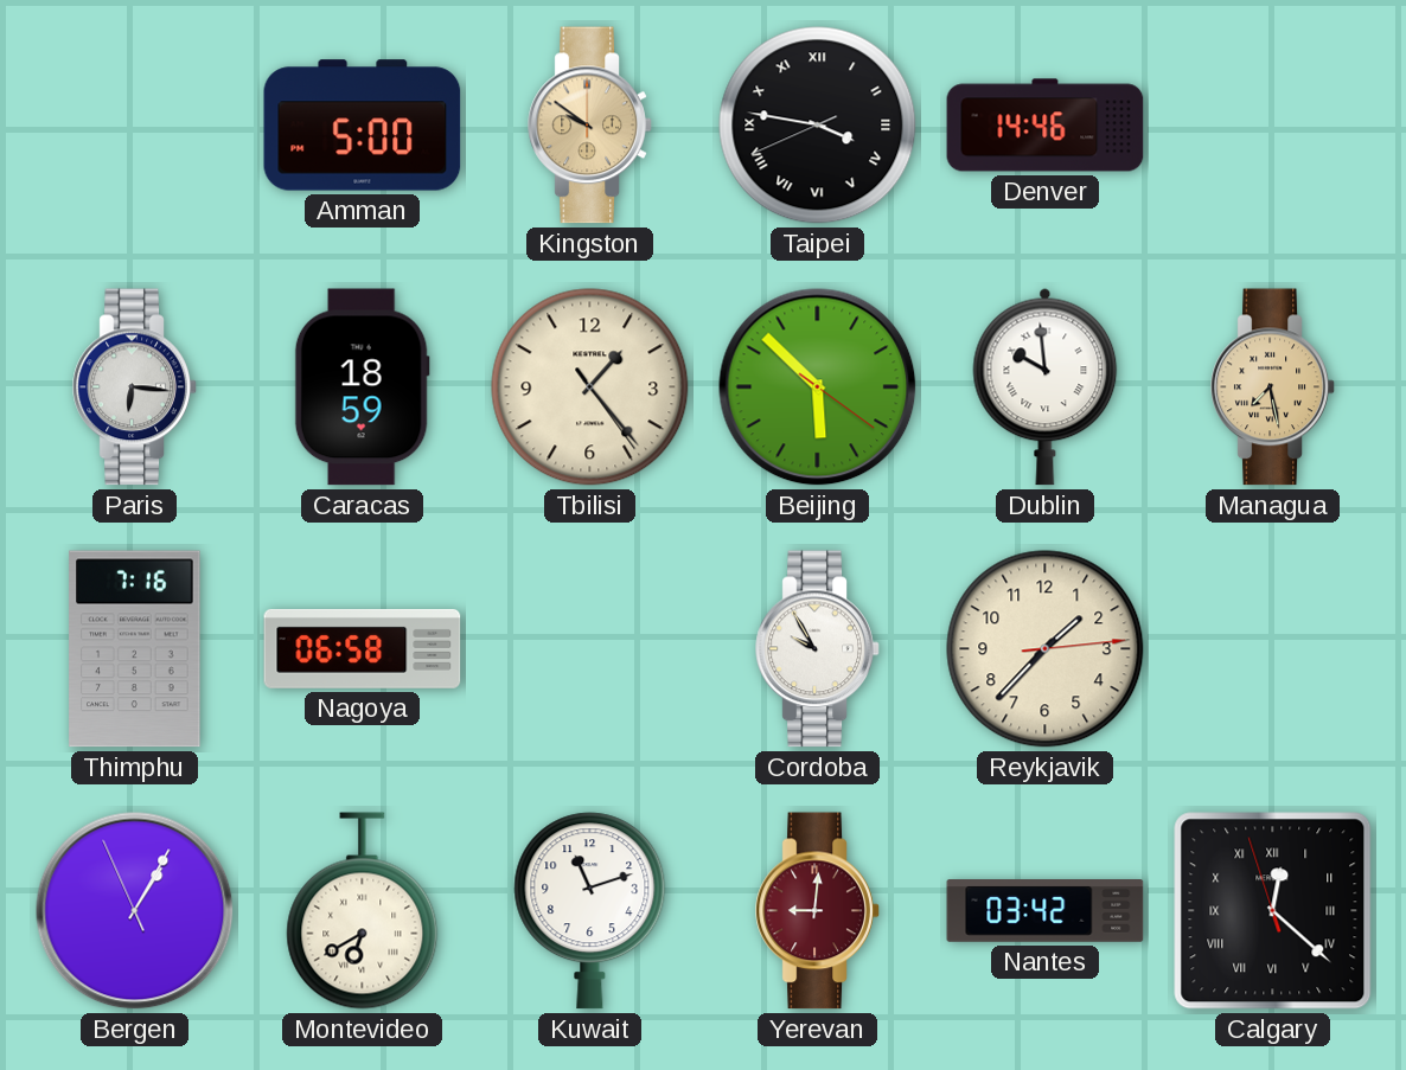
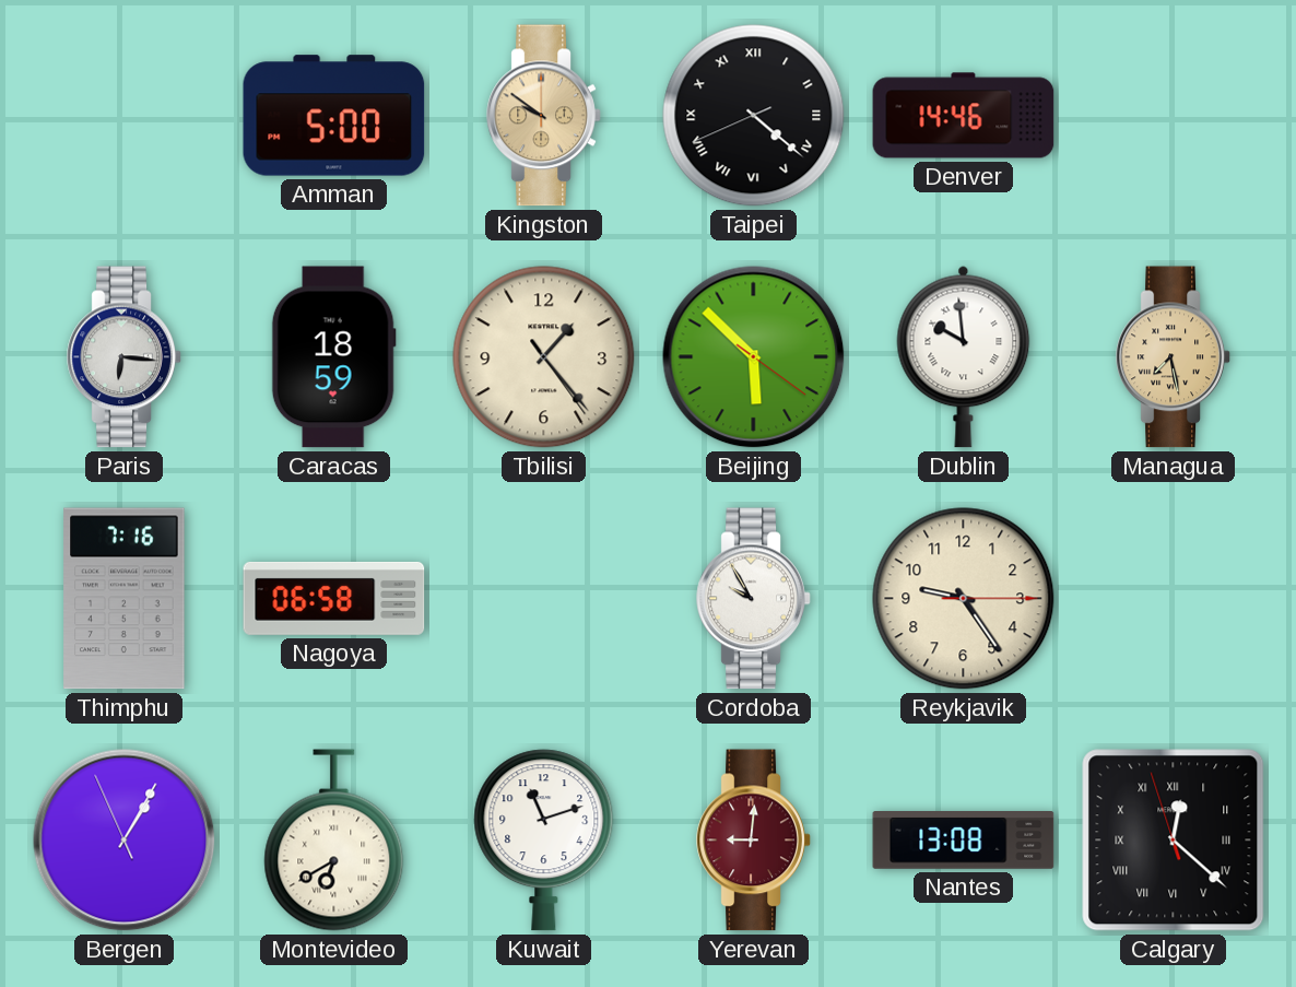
Taipei: 3:46 -> 4:21
Reykjavik: 1:37 -> 9:24
Nantes: 03:42 -> 13:08
